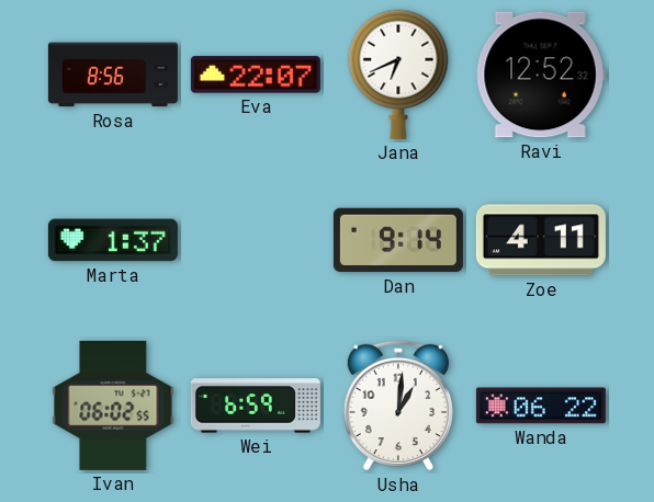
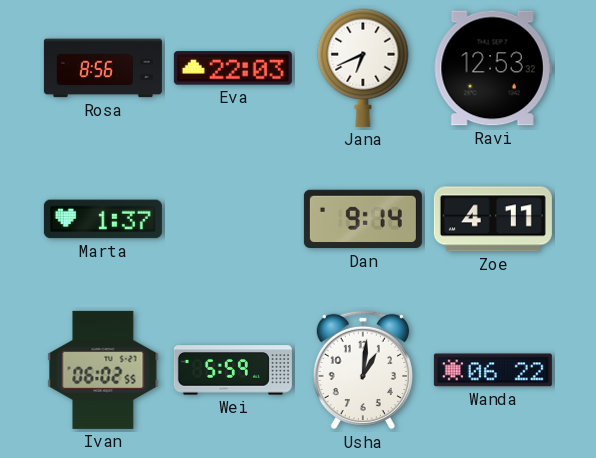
Eva: 22:07 -> 22:03
Ravi: 12:52 -> 12:53
Wei: 6:59 -> 5:59
